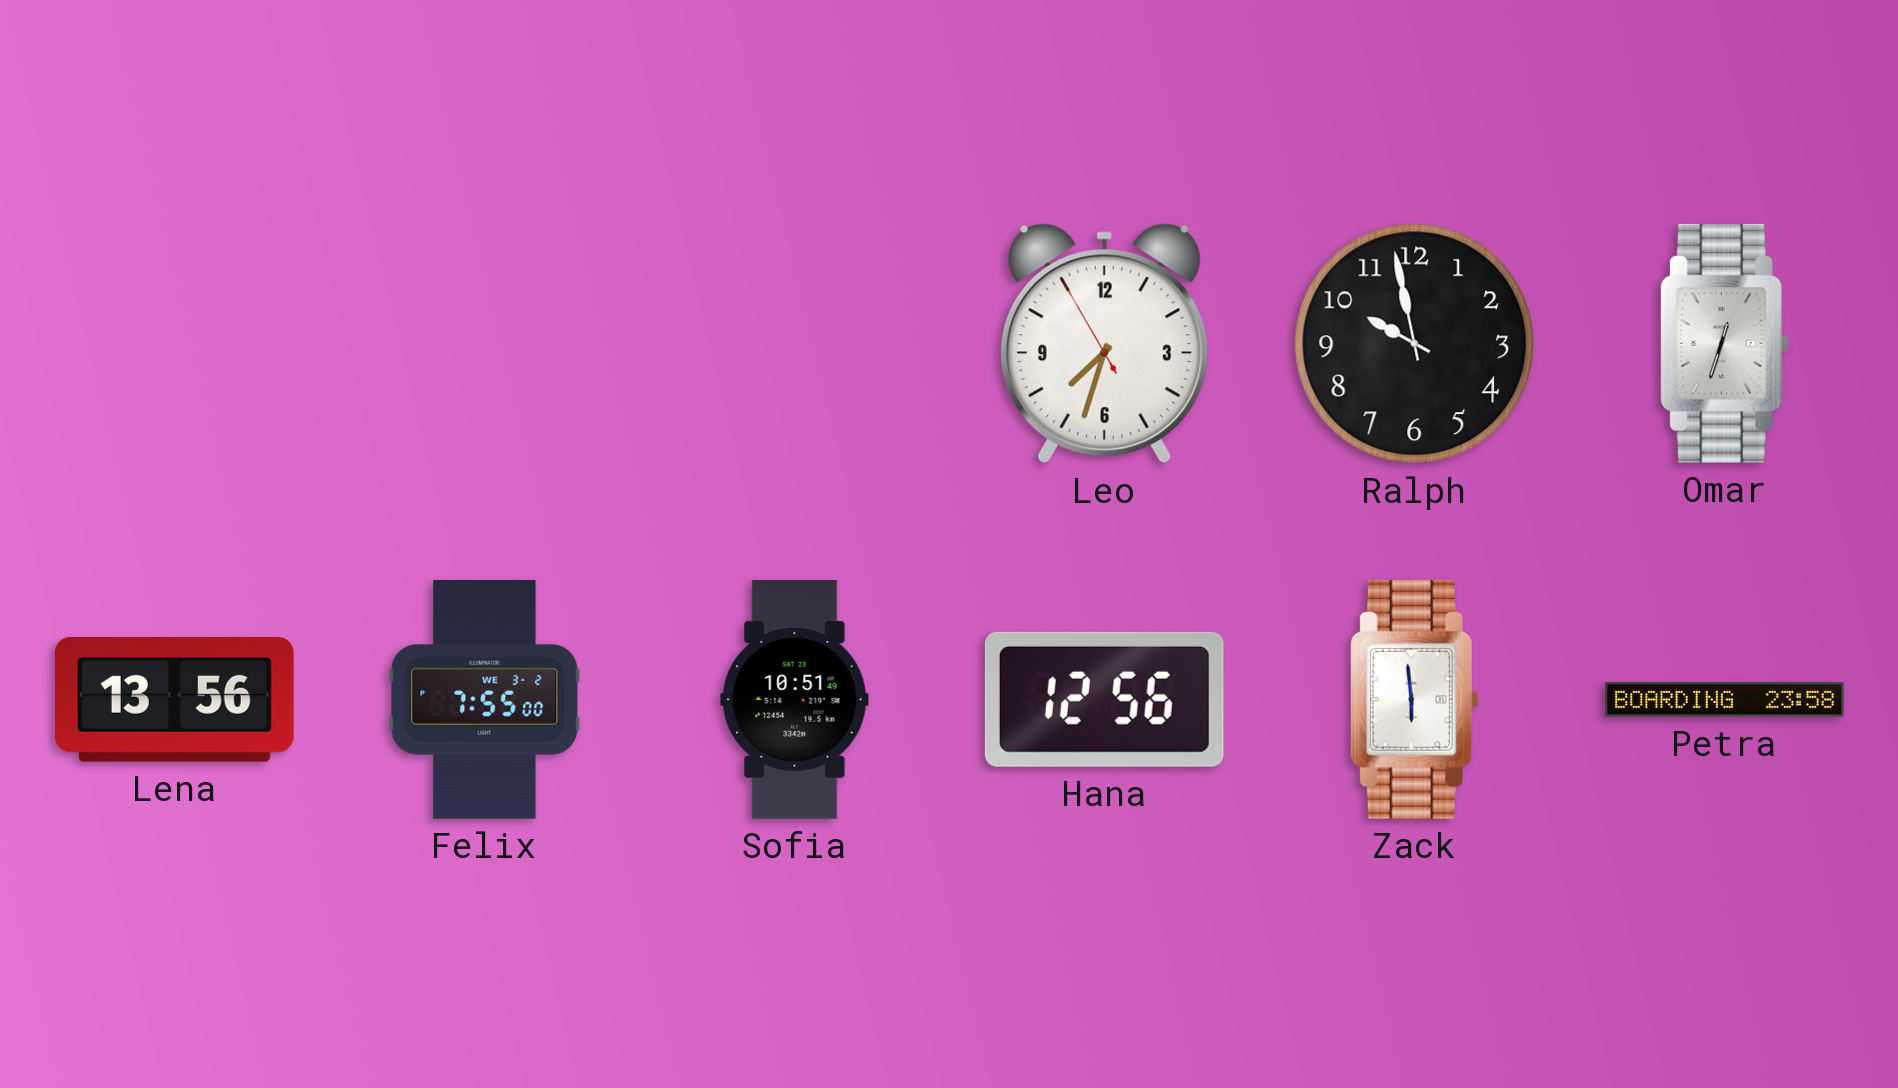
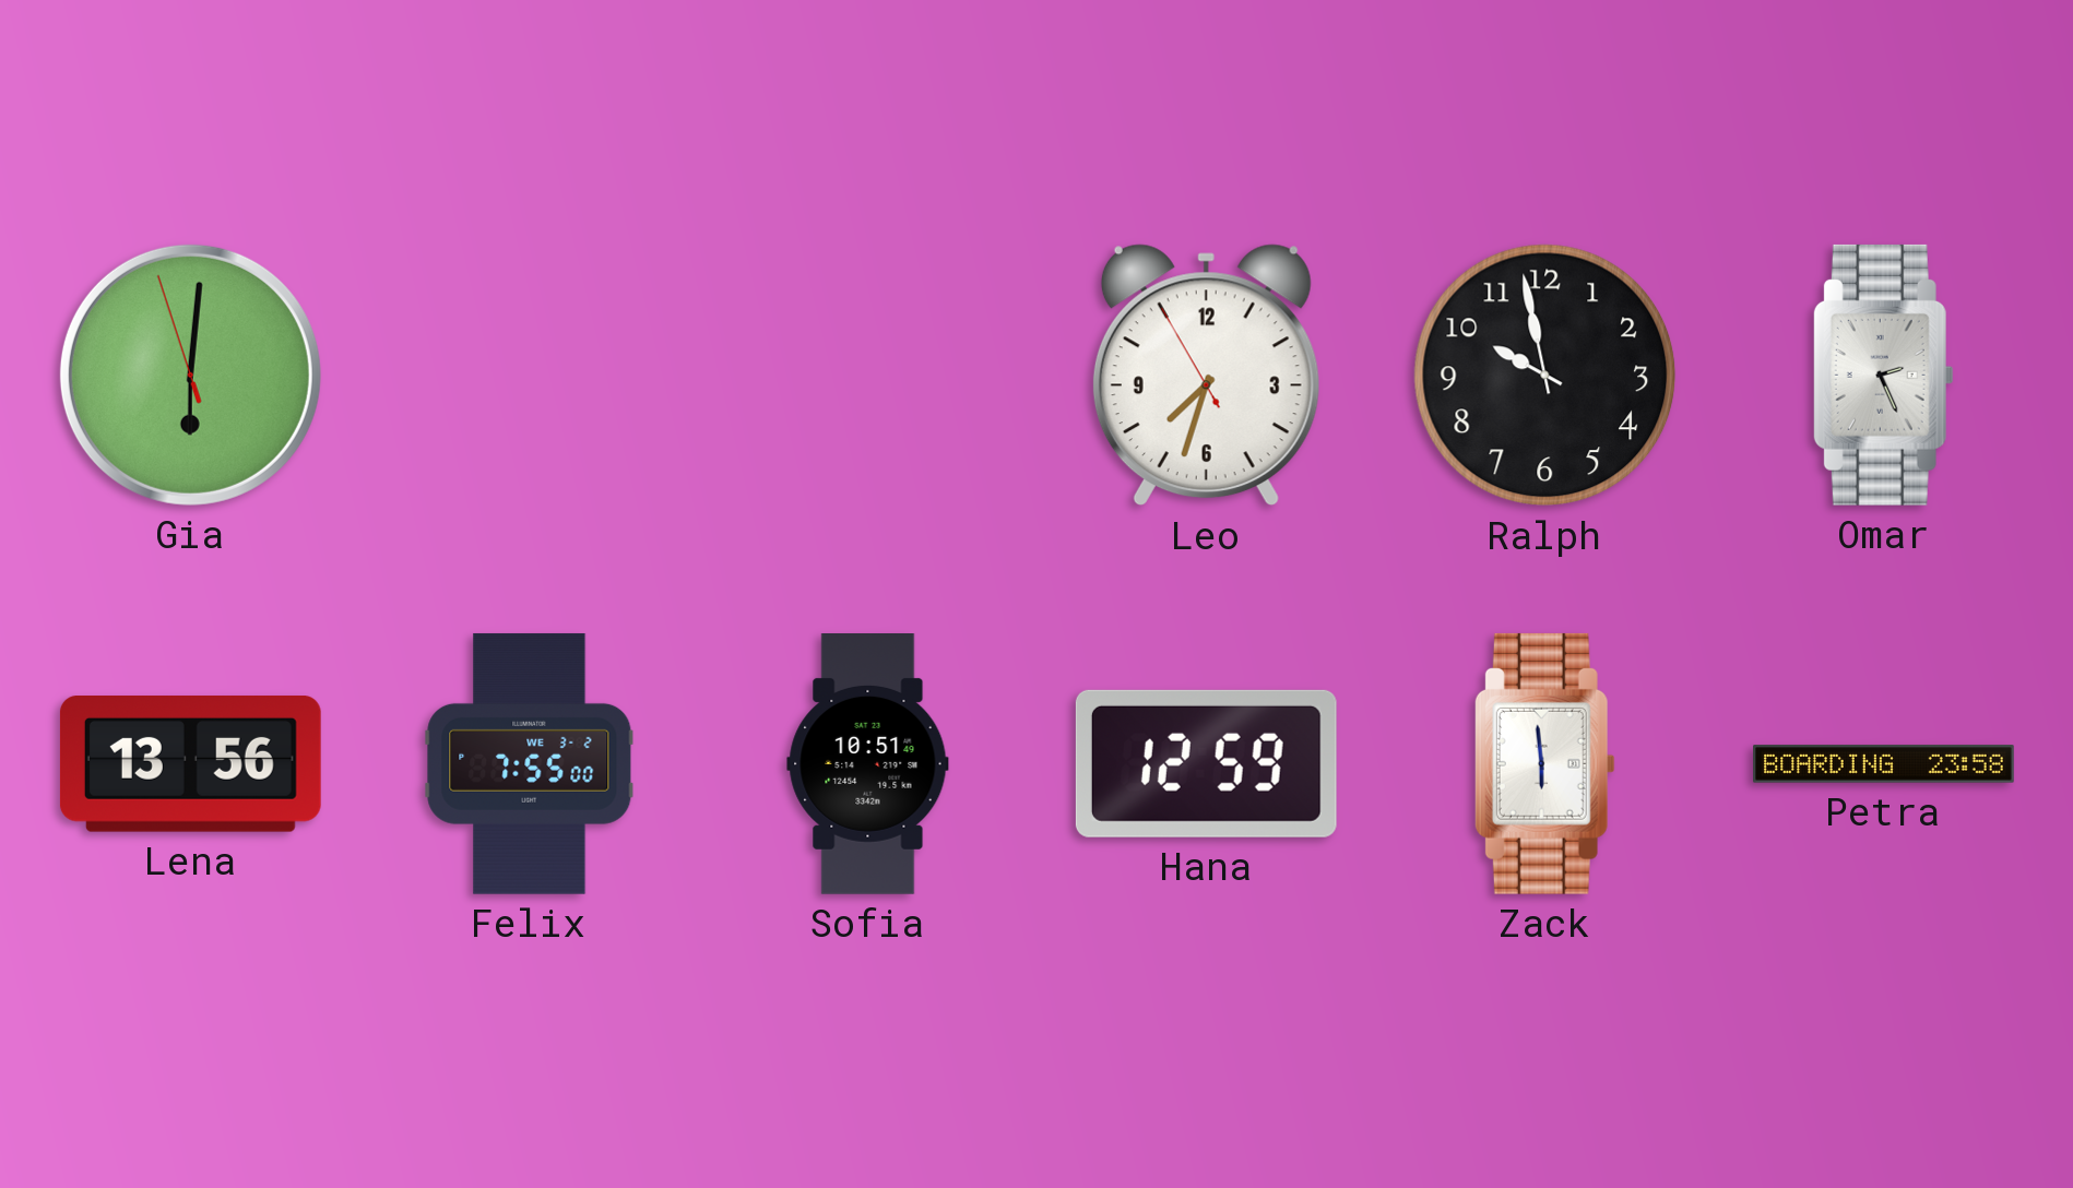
Gia: none -> 6:00
Omar: 12:33 -> 2:26
Hana: 12:56 -> 12:59
